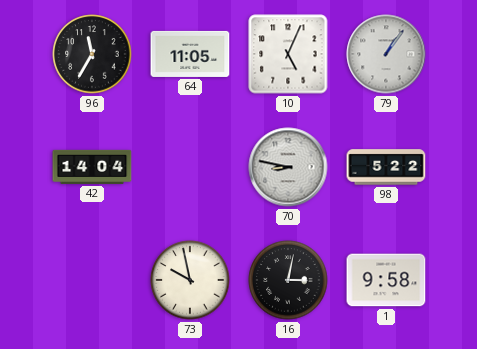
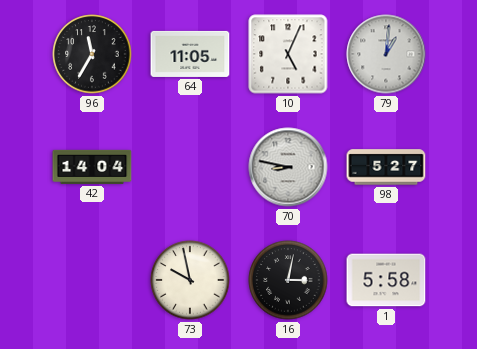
79: 1:06 -> 1:01
98: 5:22 -> 5:27
1: 9:58 -> 5:58
